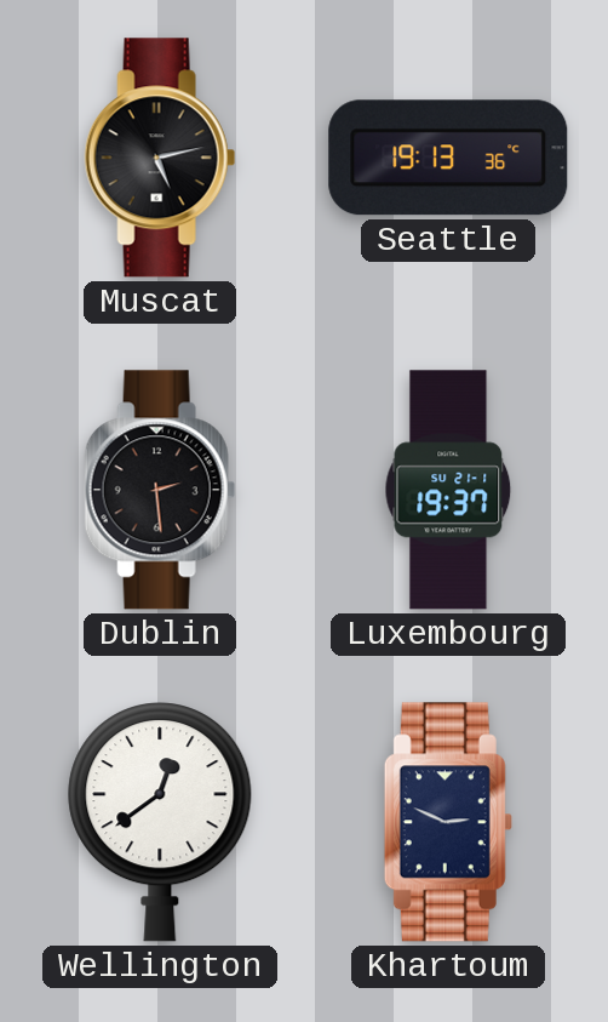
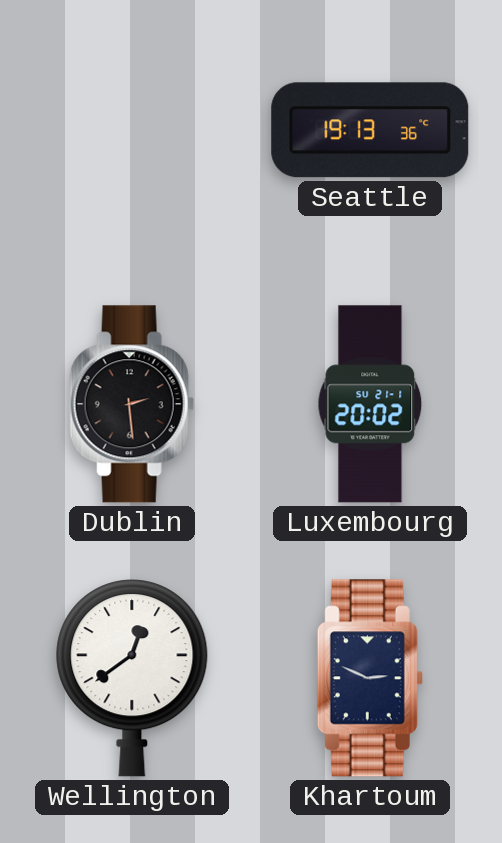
Muscat: 5:13 -> none
Luxembourg: 19:37 -> 20:02
